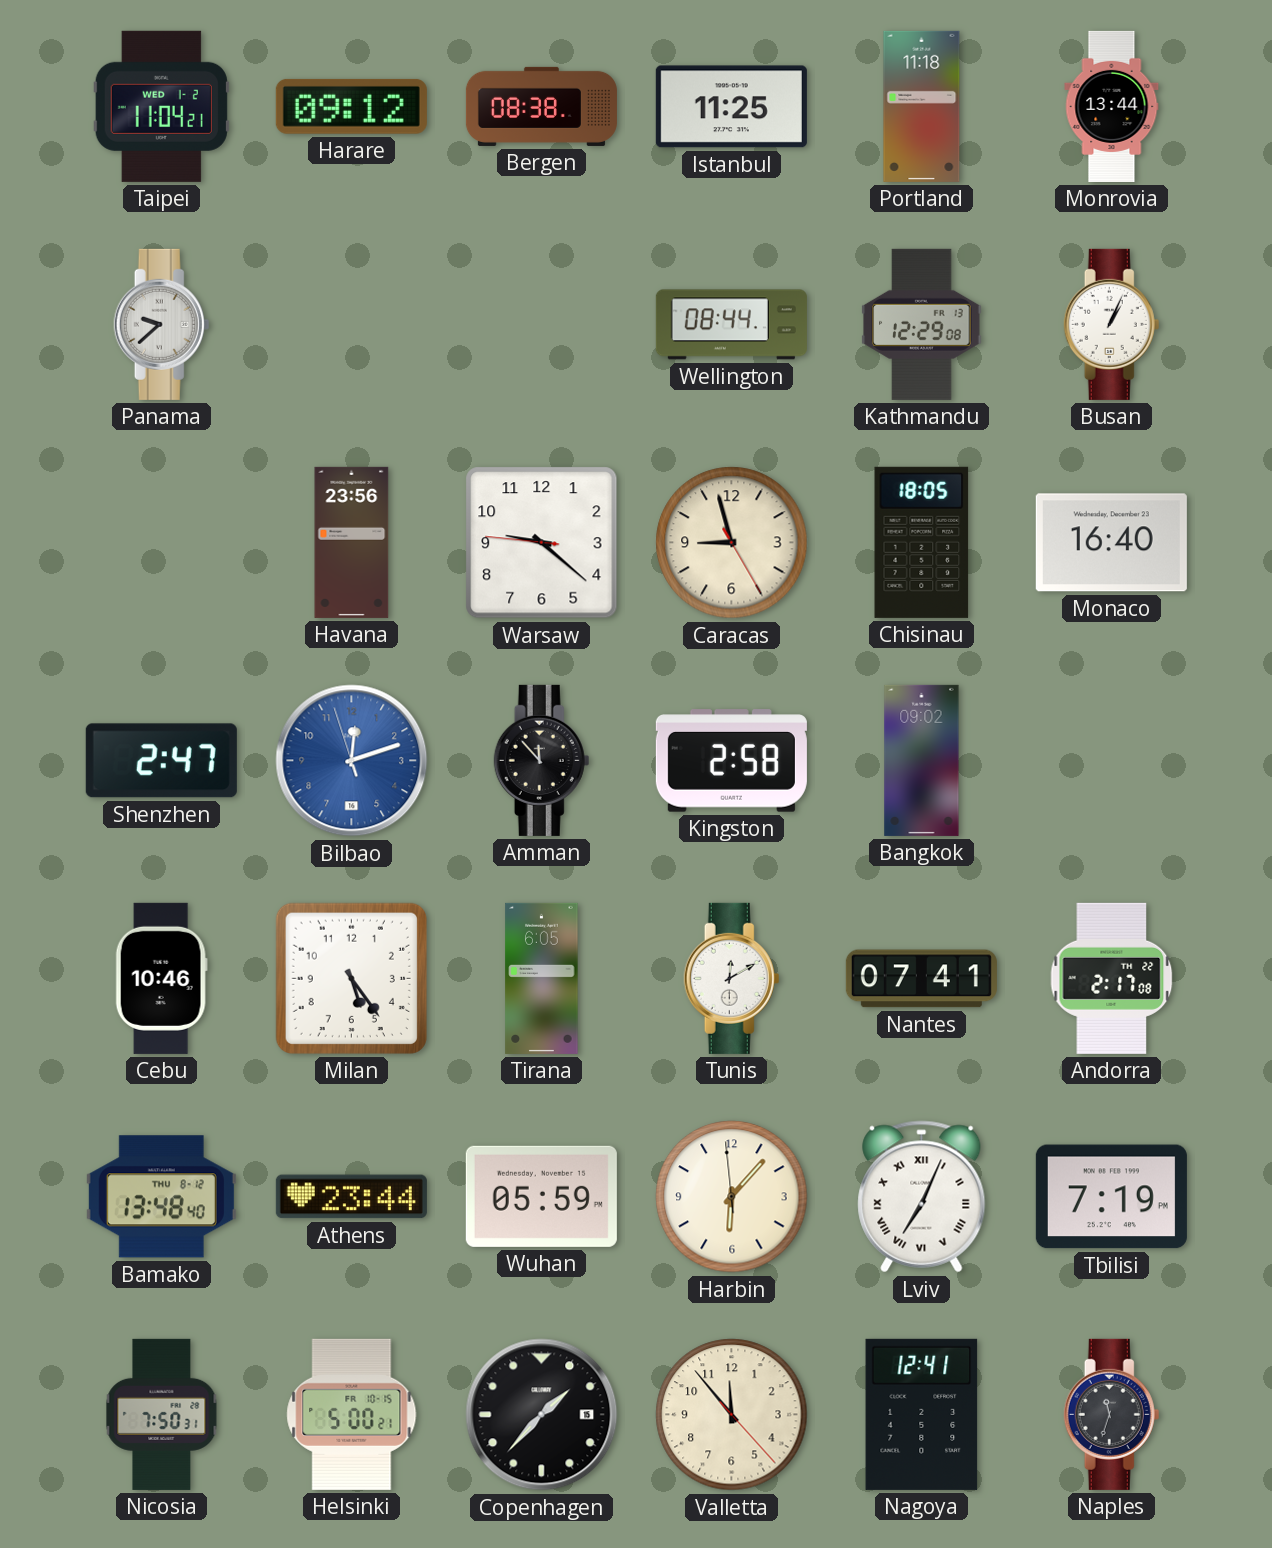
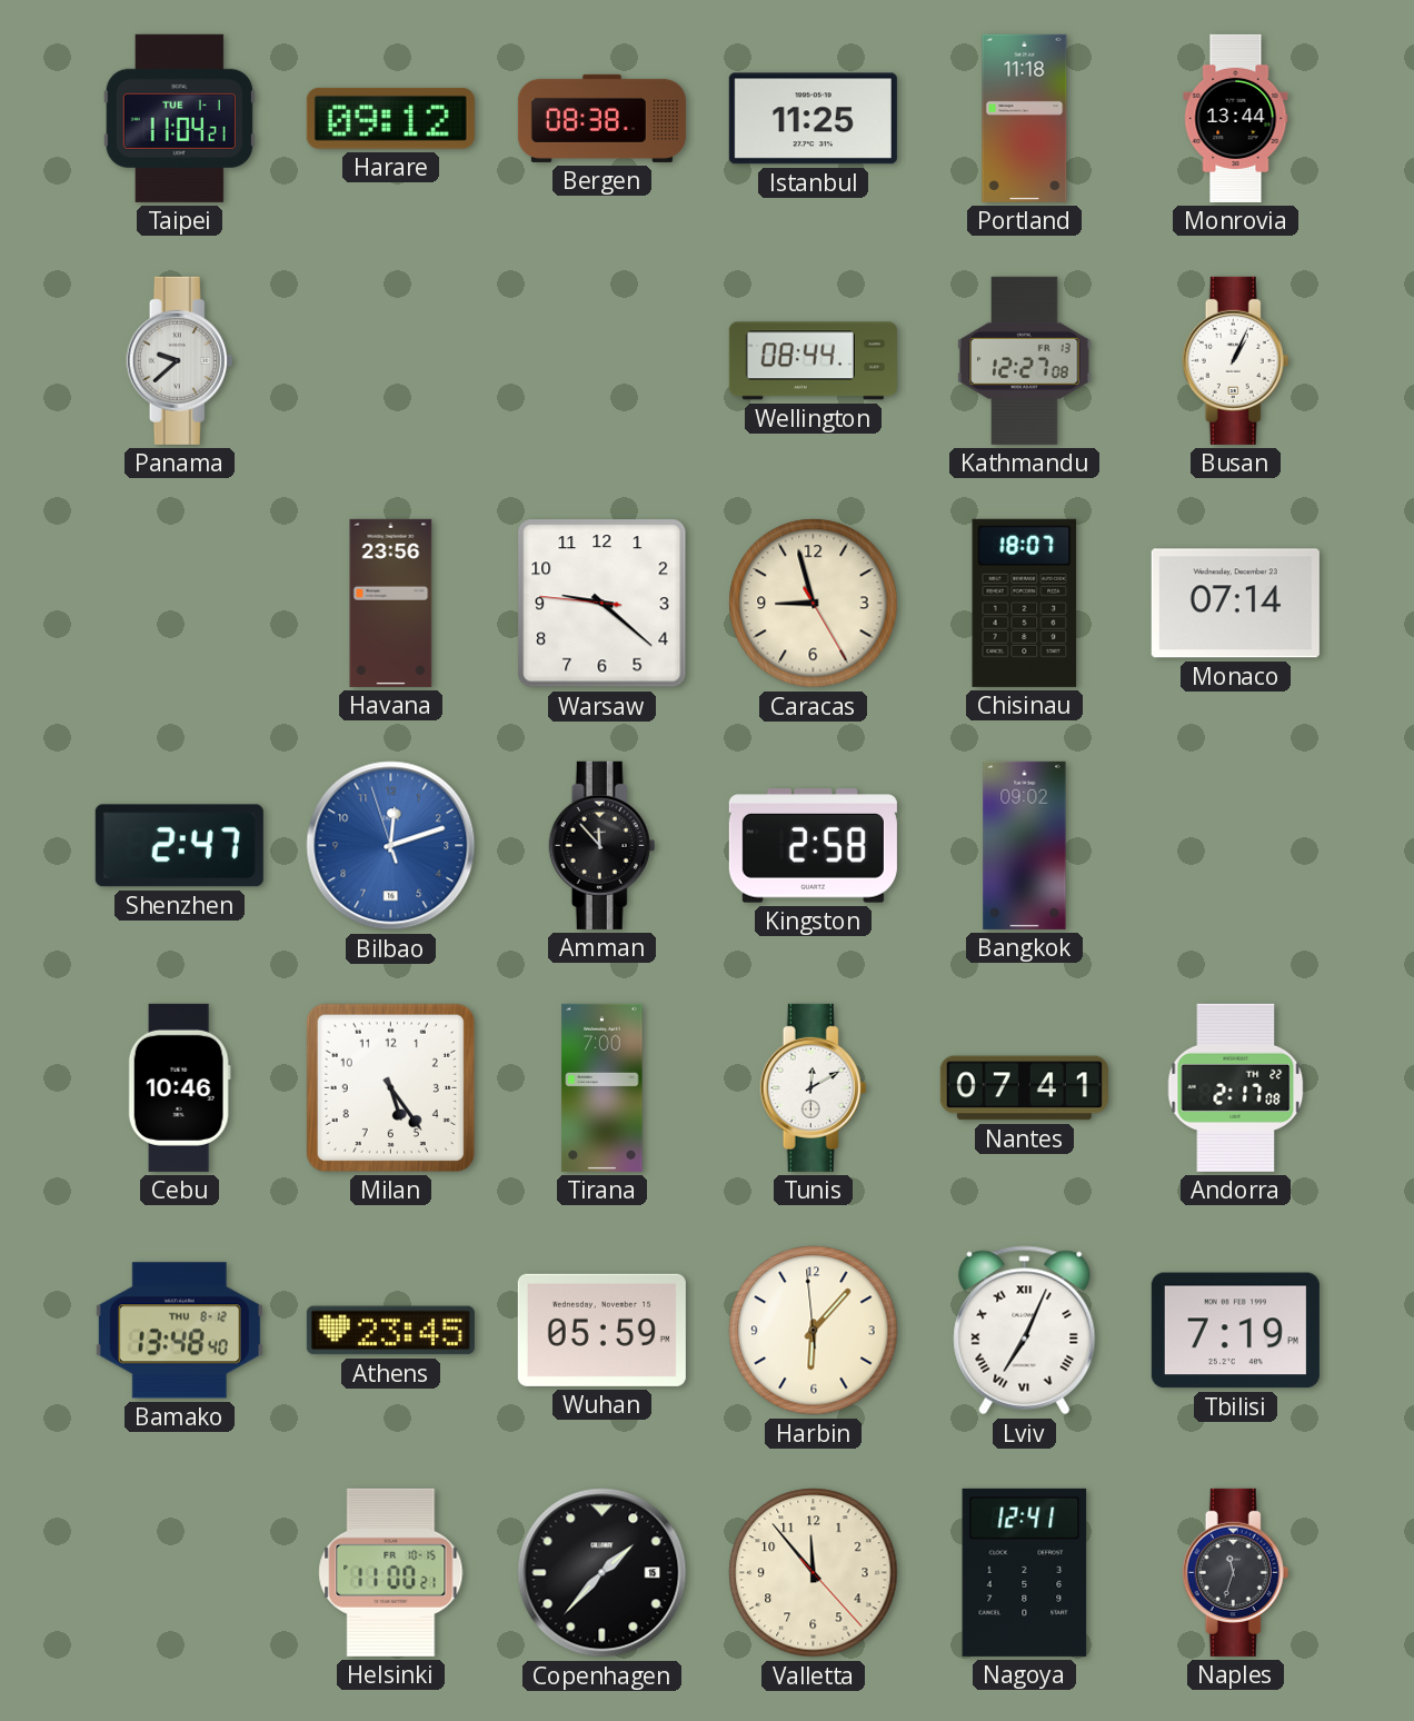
Taipei date: WED 1-2 -> TUE 1-1
Kathmandu: 12:29 -> 12:27
Chisinau: 18:05 -> 18:07
Monaco: 16:40 -> 07:14
Tirana: 6:05 -> 7:00
Athens: 23:44 -> 23:45
Nicosia: 7:50 -> none
Helsinki: 5:00 -> 11:00
